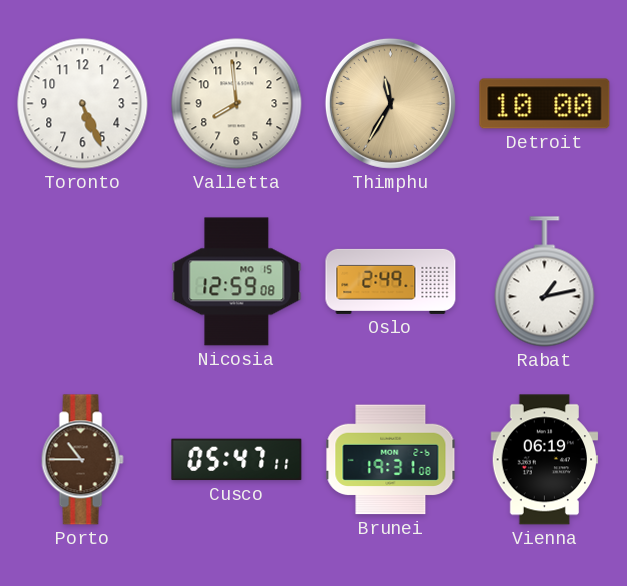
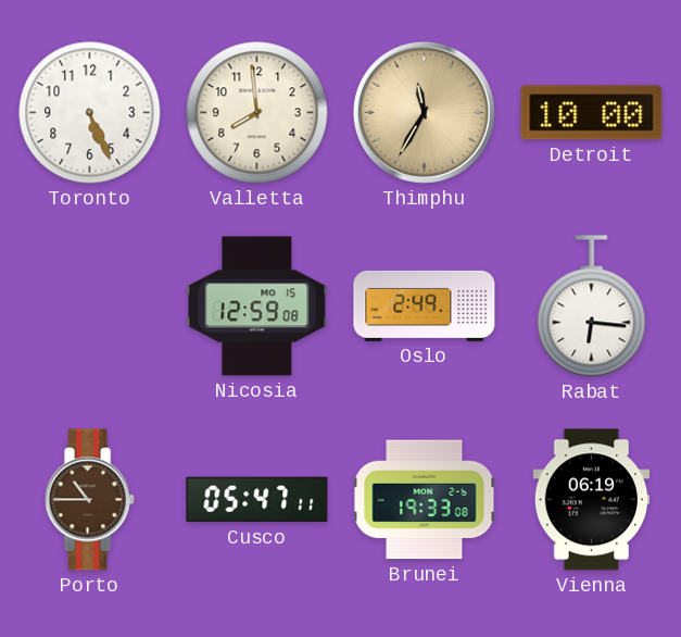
Rabat: 1:13 -> 6:16
Brunei: 19:31 -> 19:33
